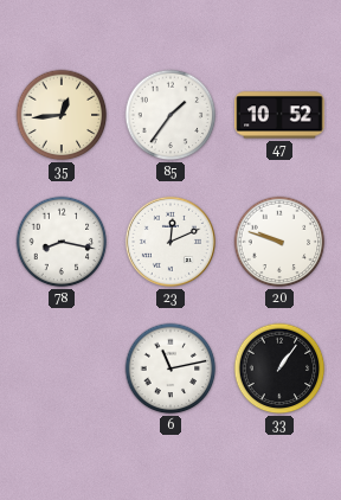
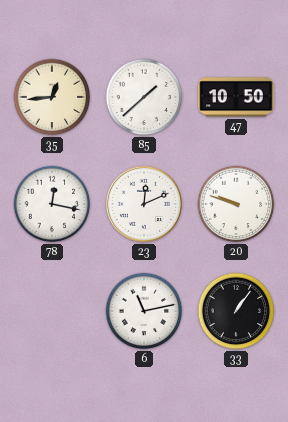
85: 1:36 -> 1:38
47: 10:52 -> 10:50
78: 8:17 -> 12:17
